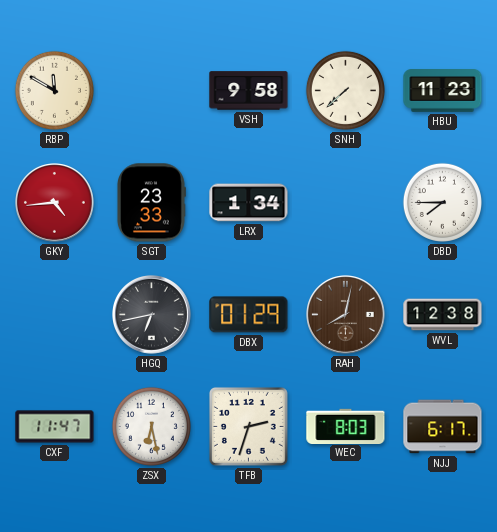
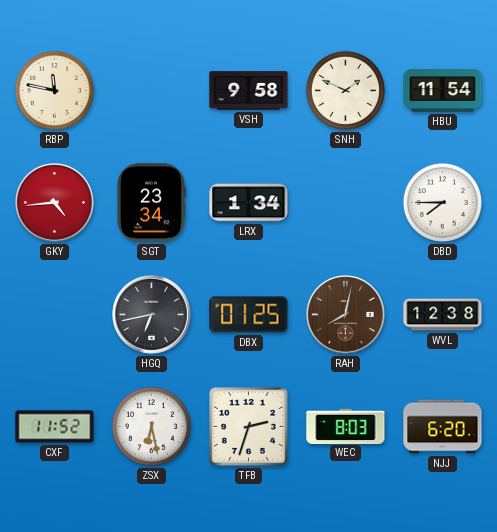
RBP: 11:50 -> 11:47
SNH: 7:38 -> 1:49
HBU: 11:23 -> 11:54
SGT: 23:33 -> 23:34
DBX: 01:29 -> 01:25
CXF: 11:47 -> 11:52
NJJ: 6:17 -> 6:20
